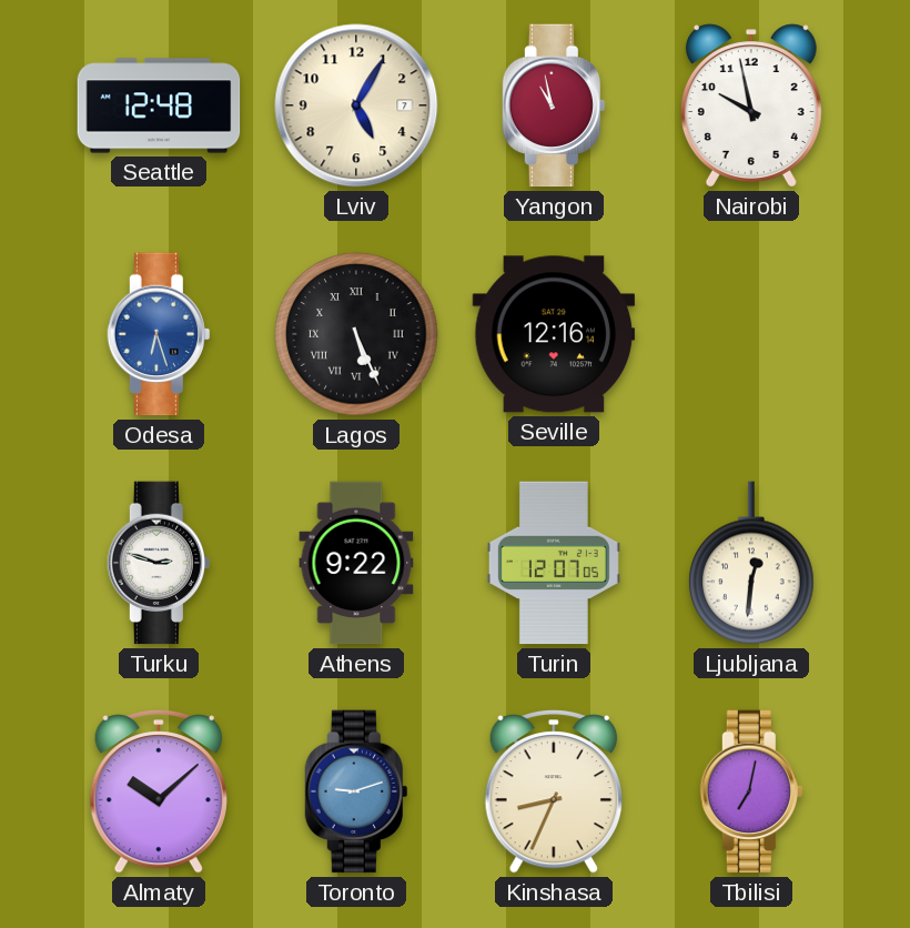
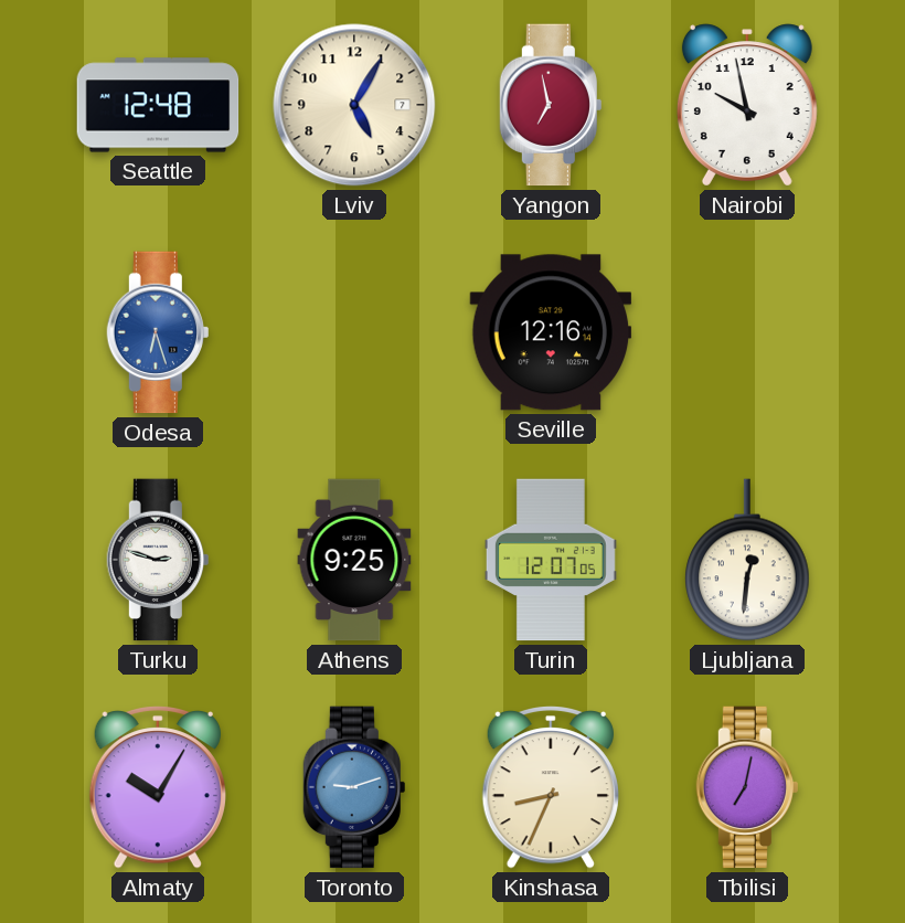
Yangon: 10:58 -> 6:58
Lagos: 5:26 -> none
Athens: 9:22 -> 9:25
Almaty: 10:08 -> 10:05
